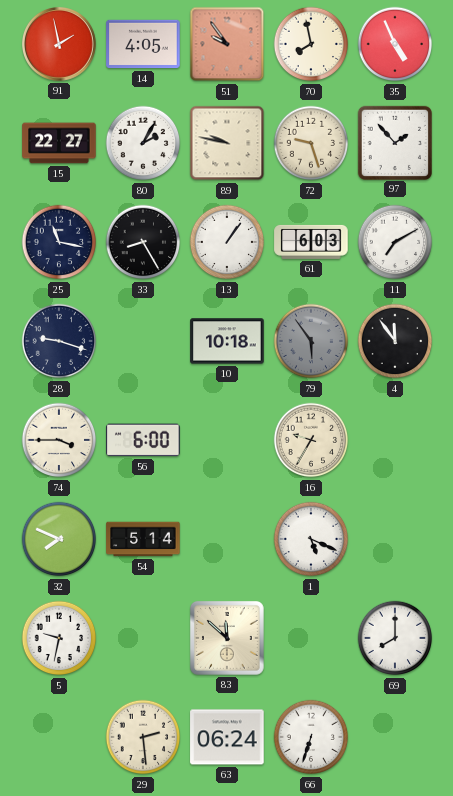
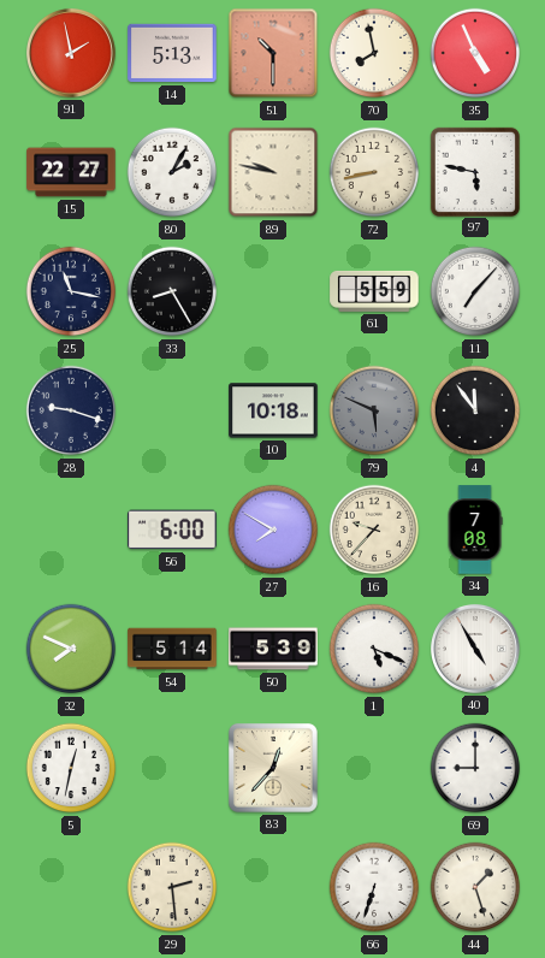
14: 4:05 -> 5:13
51: 9:54 -> 10:30
72: 9:27 -> 8:43
97: 1:53 -> 5:47
13: 1:06 -> none
61: 6:03 -> 5:59
11: 7:10 -> 7:07
79: 5:54 -> 5:49
74: 3:45 -> none
27: none -> 7:50
16: 9:35 -> 9:37
34: none -> 7:08
50: none -> 5:39
40: none -> 4:55
5: 9:32 -> 12:32
83: 11:52 -> 12:37
69: 8:00 -> 9:00
63: 06:24 -> none
44: none -> 1:27
